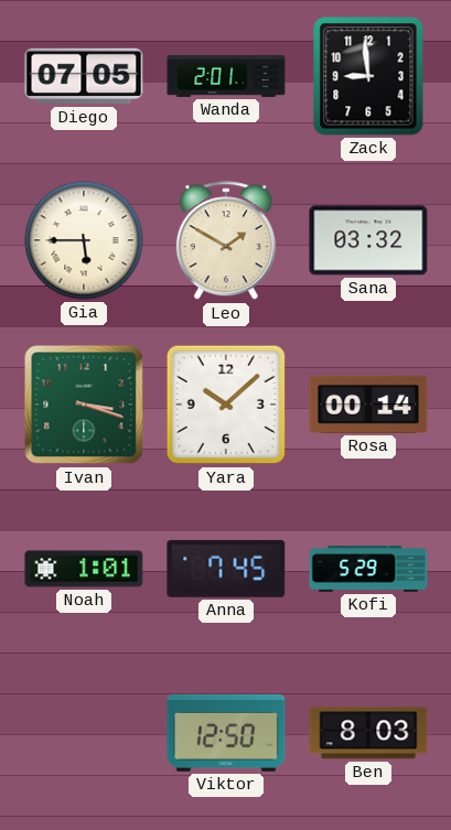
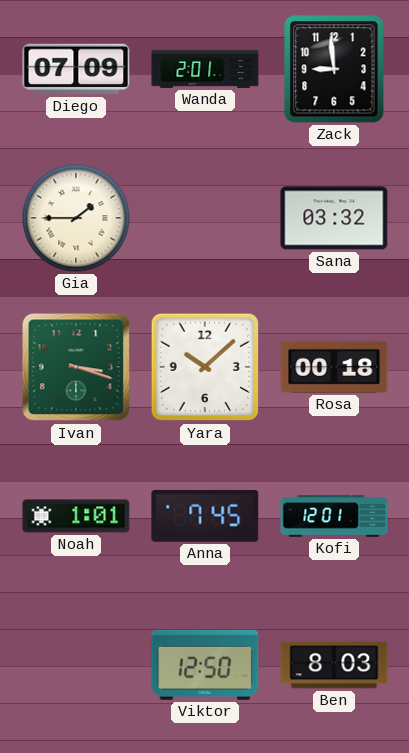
Diego: 07:05 -> 07:09
Gia: 5:45 -> 1:45
Leo: 1:50 -> none
Rosa: 00:14 -> 00:18
Kofi: 5:29 -> 12:01
